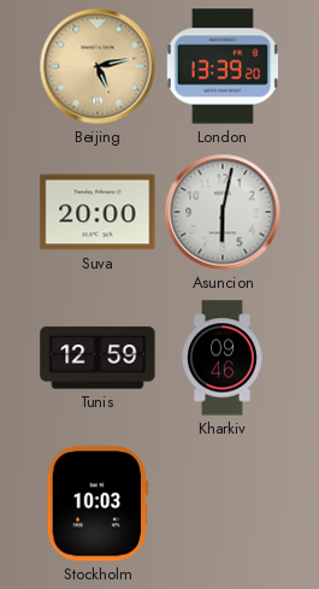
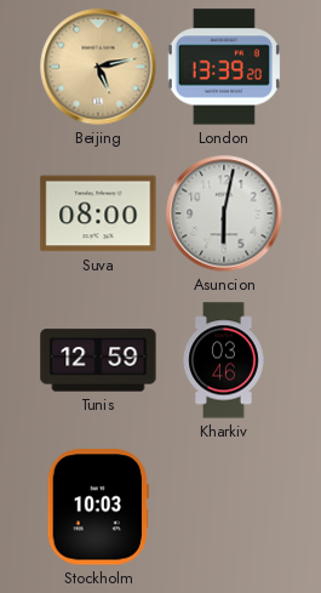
Suva: 20:00 -> 08:00
Kharkiv: 09:46 -> 03:46
